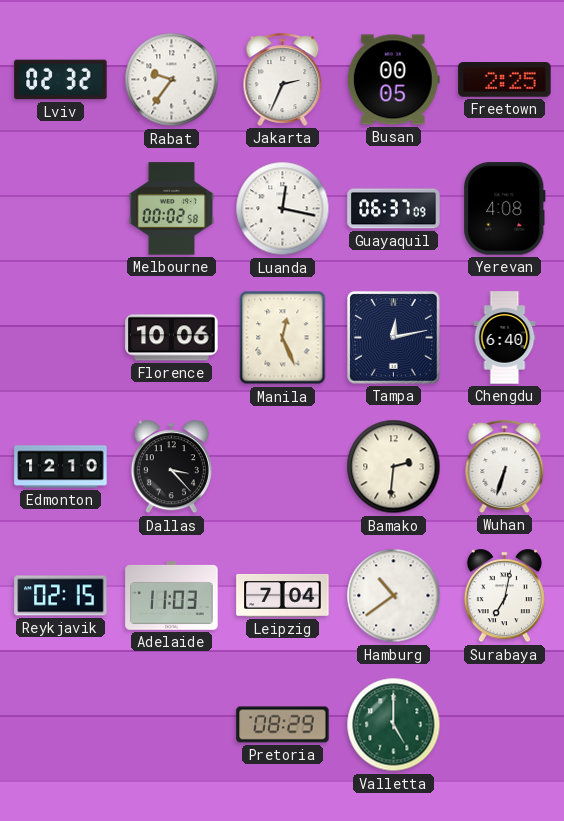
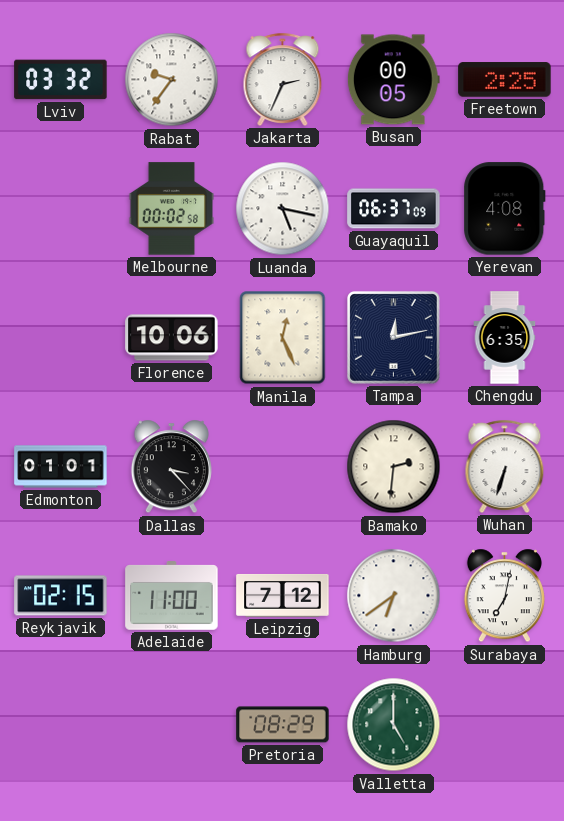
Lviv: 02:32 -> 03:32
Luanda: 12:17 -> 5:17
Chengdu: 6:40 -> 6:35
Edmonton: 12:10 -> 01:01
Adelaide: 11:03 -> 11:00
Leipzig: 7:04 -> 7:12
Hamburg: 10:39 -> 6:39
